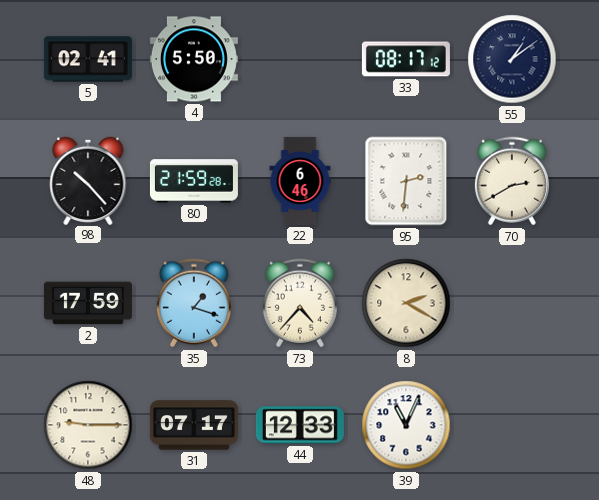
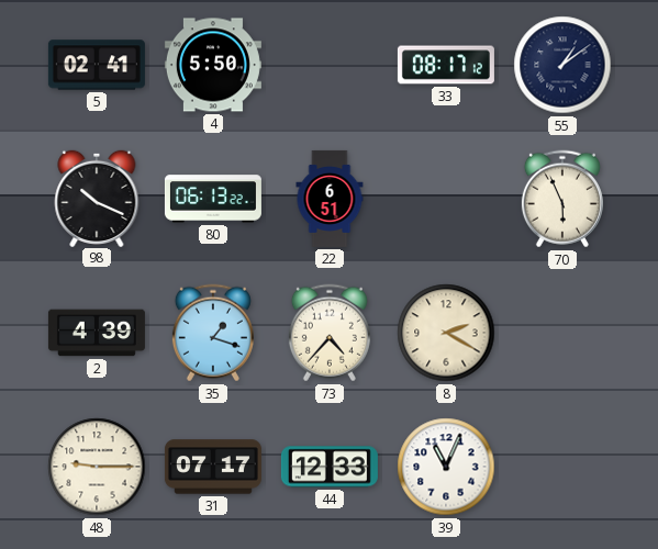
98: 10:23 -> 10:19
80: 21:59 -> 06:13
22: 6:46 -> 6:51
95: 2:31 -> none
70: 2:40 -> 5:56
2: 17:59 -> 4:39
